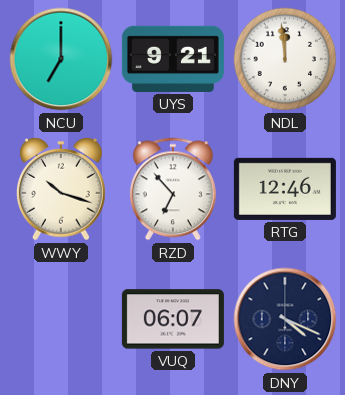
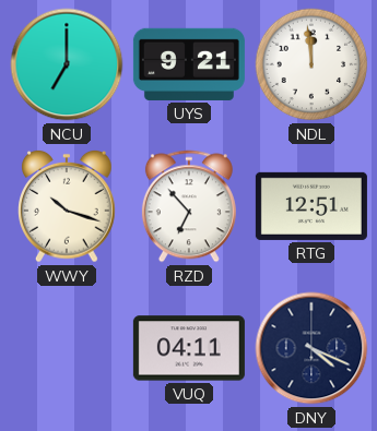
RTG: 12:46 -> 12:51
VUQ: 06:07 -> 04:11
